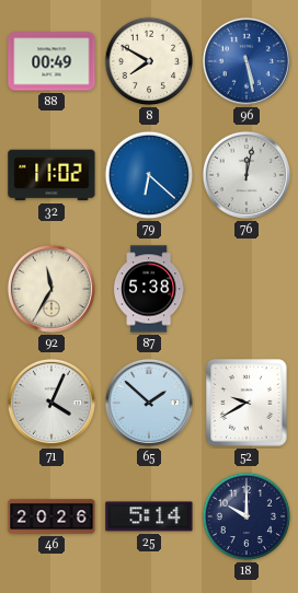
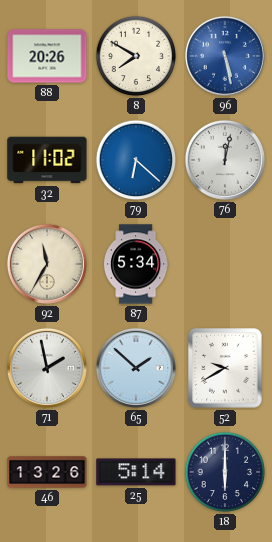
88: 00:49 -> 20:26
87: 5:38 -> 5:34
71: 4:04 -> 1:58
46: 20:26 -> 13:26
18: 10:00 -> 6:00
